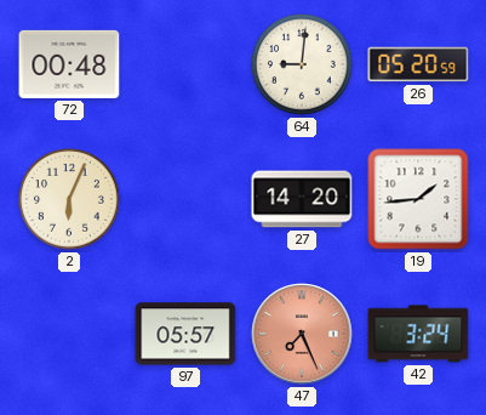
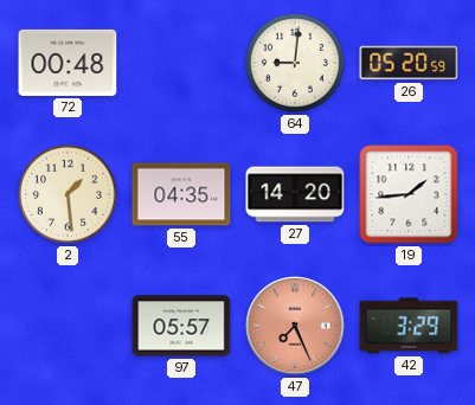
2: 6:04 -> 1:29
55: none -> 04:35
42: 3:24 -> 3:29
